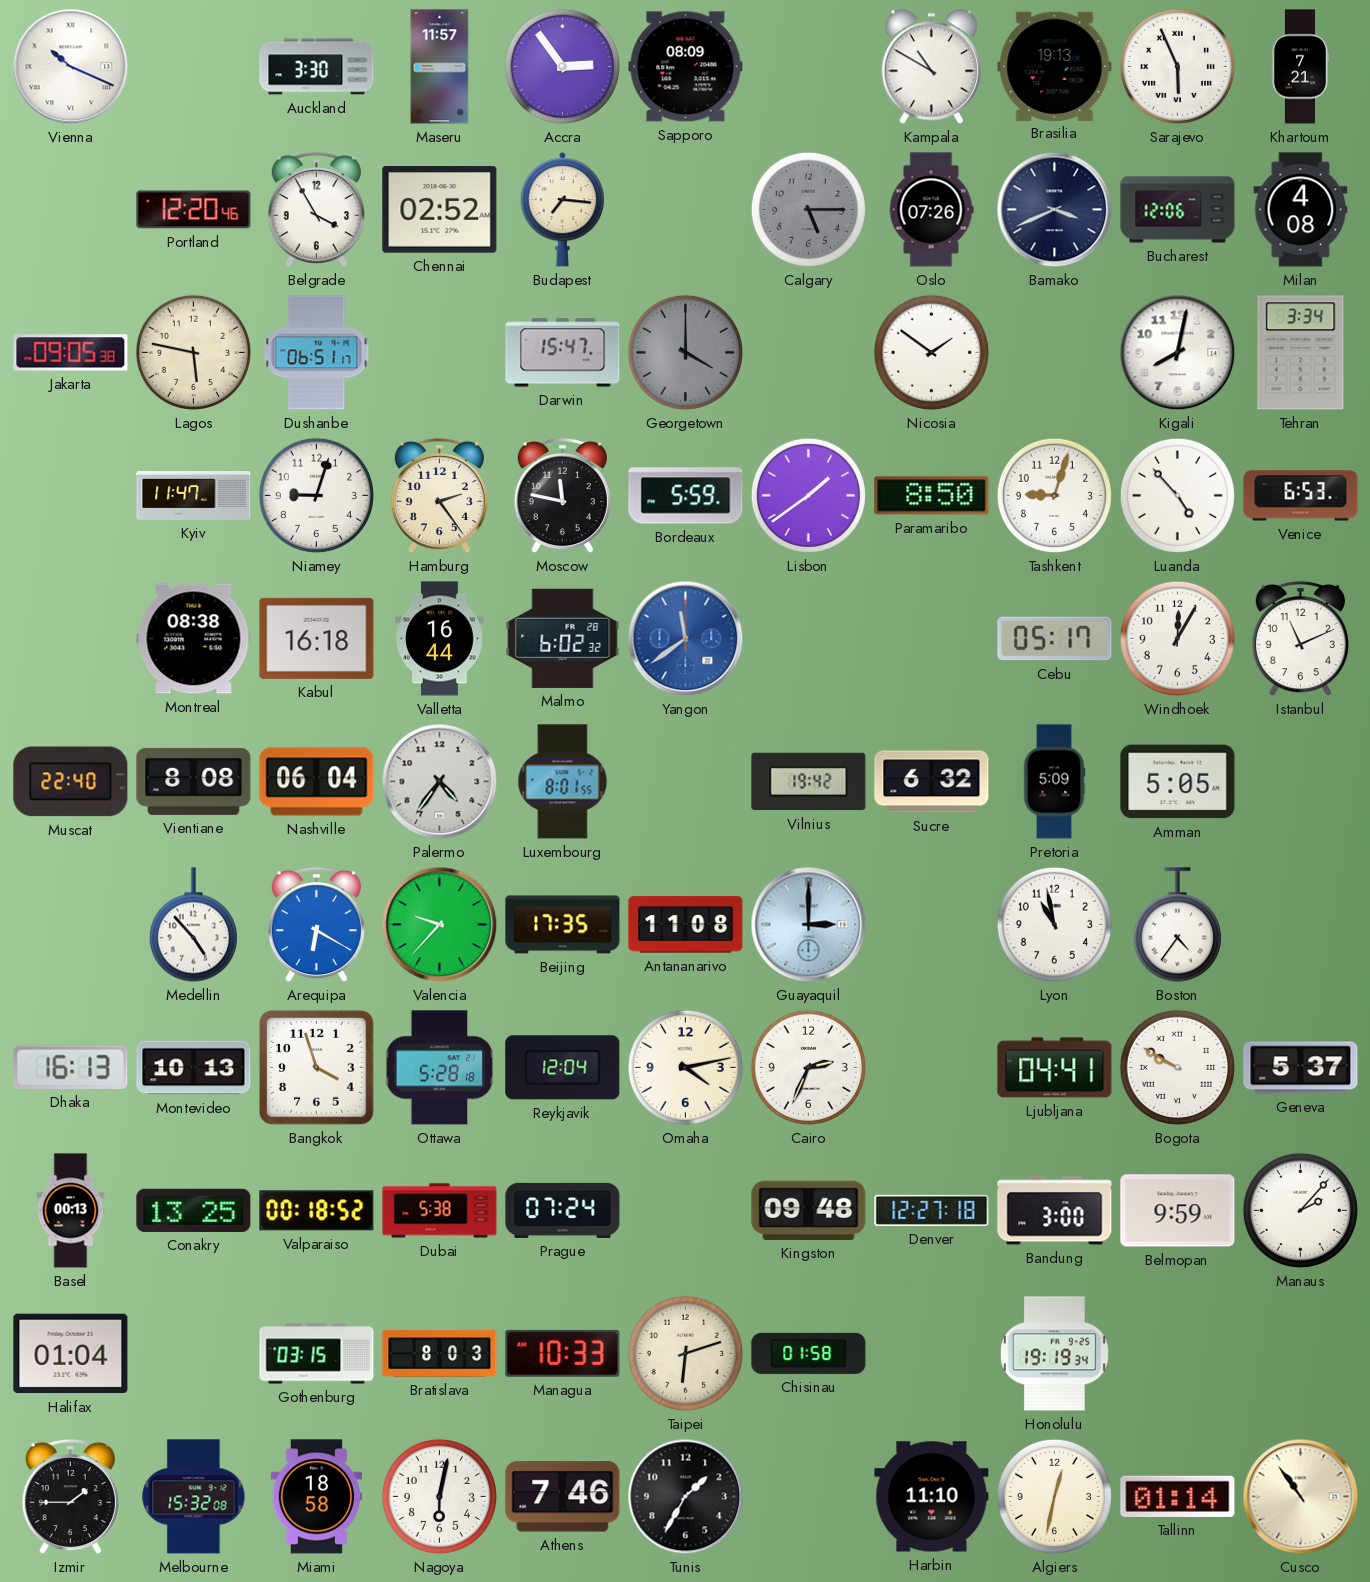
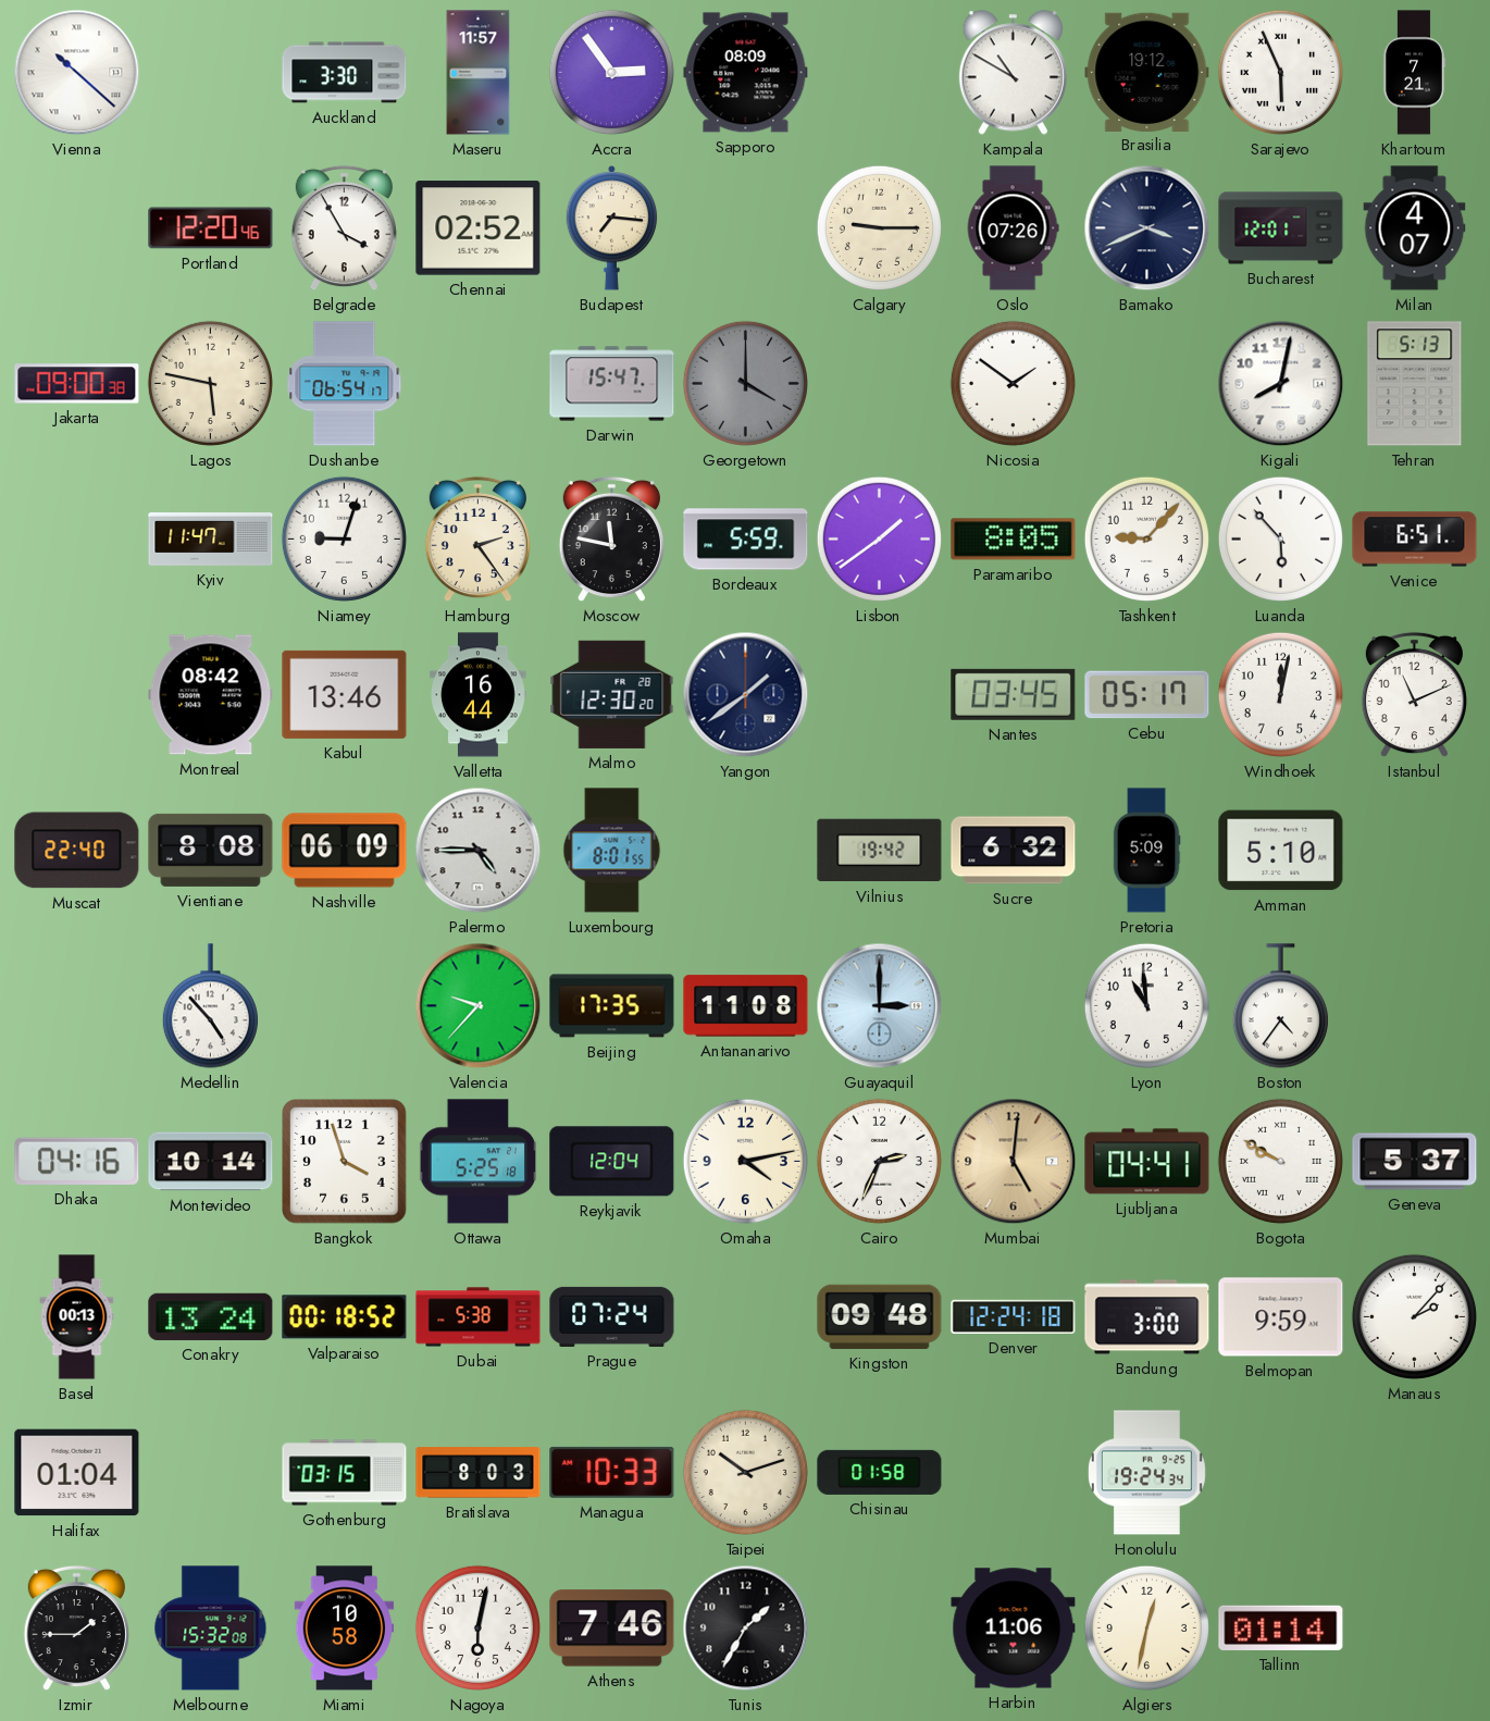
Vienna: 10:19 -> 10:22
Brasilia: 19:13 -> 19:12
Calgary: 5:15 -> 9:15
Calgary dial: grey -> cream
Bucharest: 12:06 -> 12:01
Milan: 4:08 -> 4:07
Jakarta: 09:05 -> 09:00
Dushanbe: 06:51 -> 06:54
Tehran: 3:34 -> 5:13
Paramaribo: 8:50 -> 8:05
Tashkent: 9:03 -> 9:07
Luanda: 4:53 -> 5:53
Venice: 6:53 -> 6:51
Montreal: 08:38 -> 08:42
Kabul: 16:18 -> 13:46
Malmo: 6:02 -> 12:30
Yangon: 11:39 -> 1:39
Yangon dial: blue -> navy
Nantes: none -> 03:45
Windhoek: 12:05 -> 12:02
Nashville: 06:04 -> 06:09
Palermo: 4:36 -> 4:45
Amman: 5:05 -> 5:10
Arequipa: 6:20 -> none
Lyon: 10:58 -> 10:59
Dhaka: 16:13 -> 04:16
Montevideo: 10:13 -> 10:14
Ottawa: 5:28 -> 5:25
Mumbai: none -> 5:01
Conakry: 13:25 -> 13:24
Denver: 12:27 -> 12:24
Taipei: 6:12 -> 10:12
Honolulu: 19:19 -> 19:24
Miami: 18:58 -> 10:58
Harbin: 11:10 -> 11:06
Cusco: 10:54 -> none
